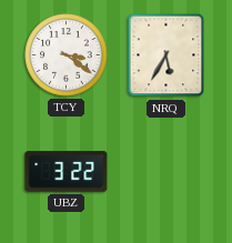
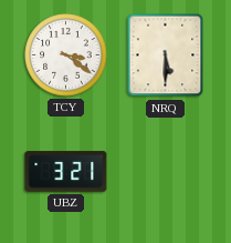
NRQ: 5:35 -> 5:30
UBZ: 3:22 -> 3:21
